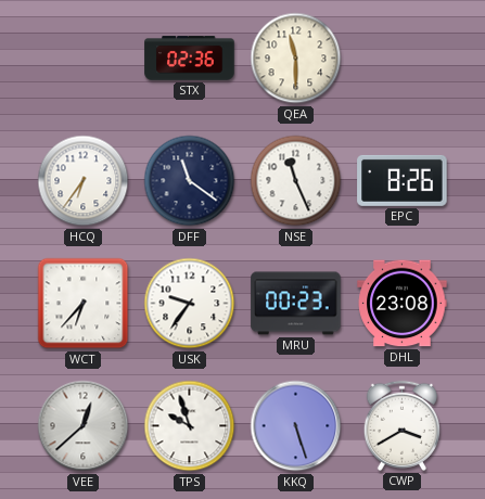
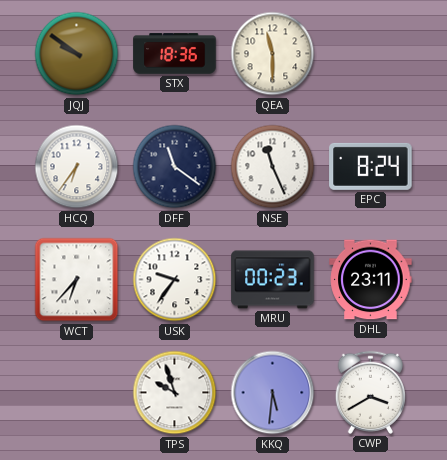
JQJ: none -> 9:51
STX: 02:36 -> 18:36
EPC: 8:26 -> 8:24
DHL: 23:08 -> 23:11
VEE: 12:38 -> none
KKQ: 5:27 -> 5:31
